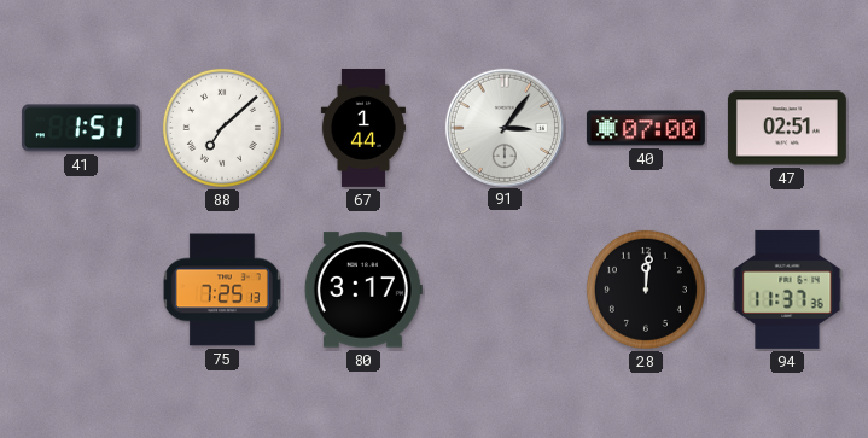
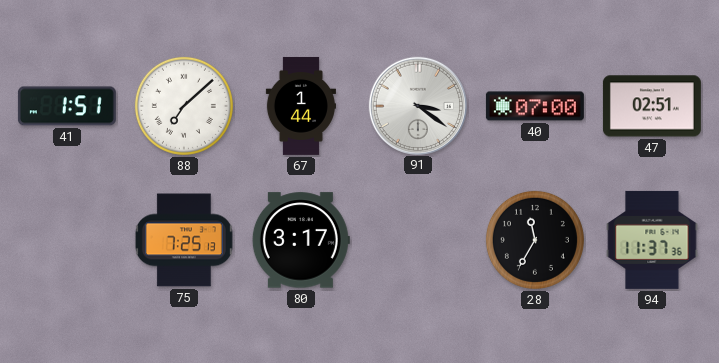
91: 3:06 -> 3:21
28: 12:01 -> 11:35
